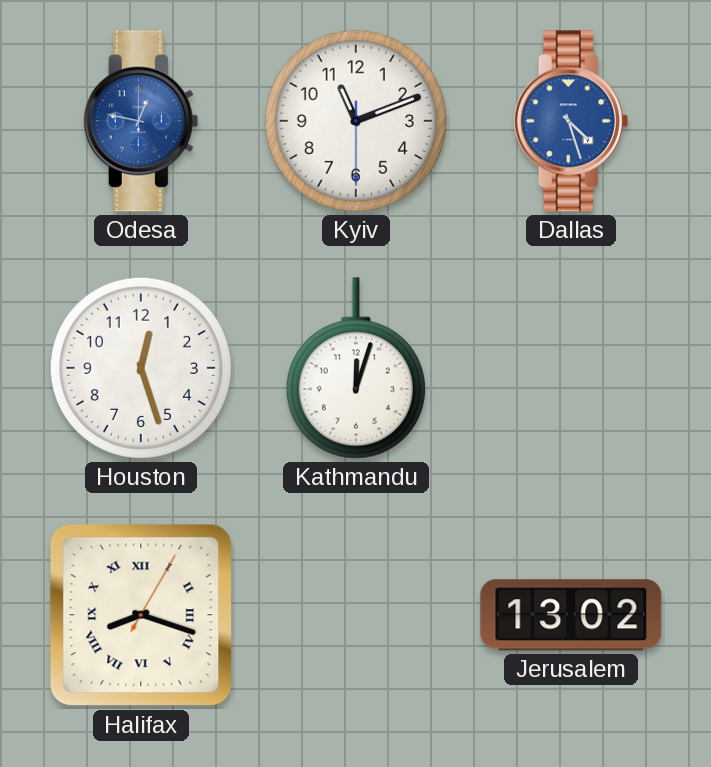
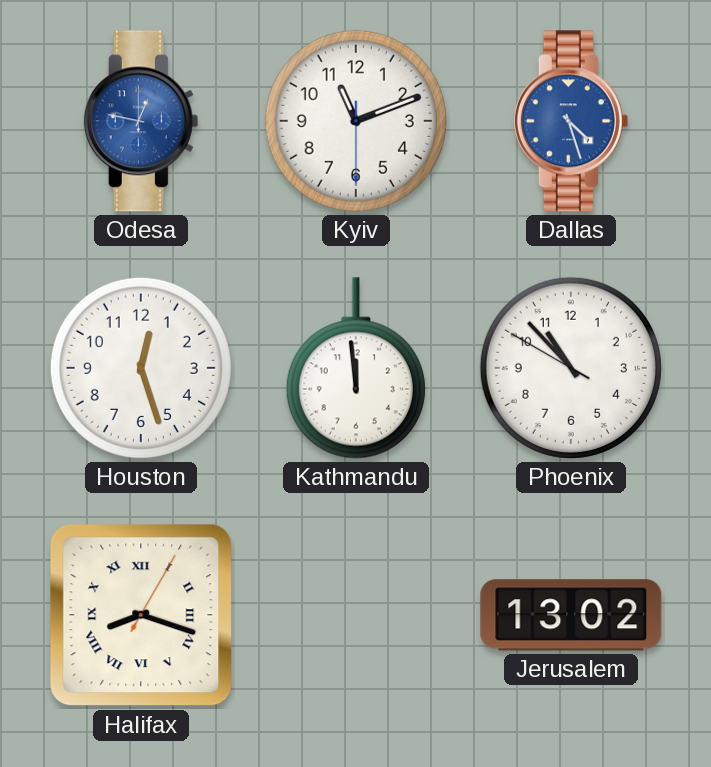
Kathmandu: 12:03 -> 11:59
Phoenix: none -> 10:52
